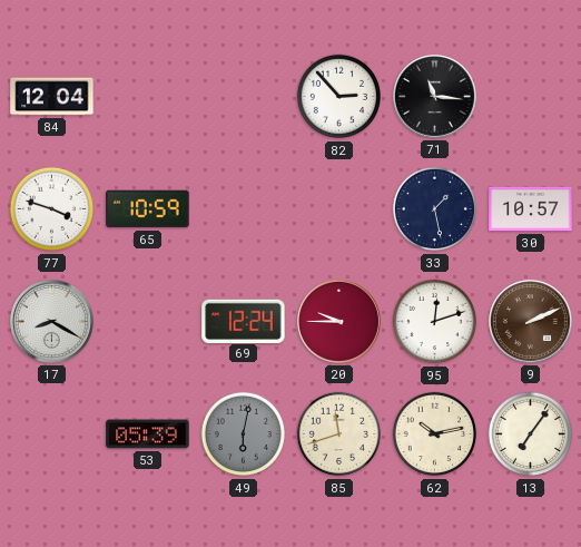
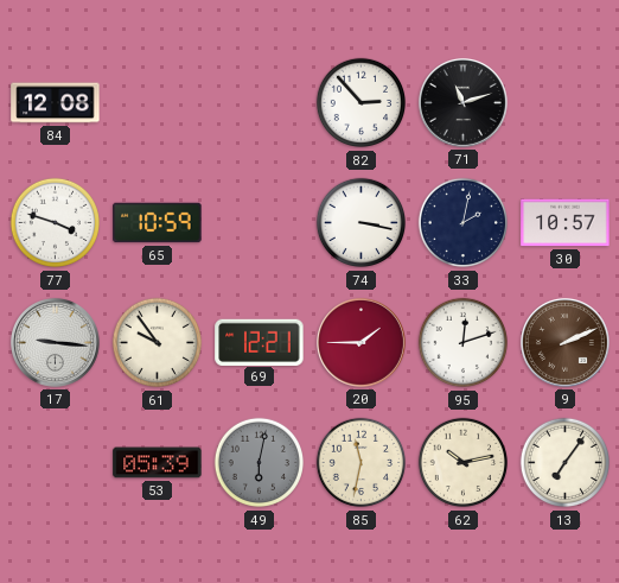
84: 12:04 -> 12:08
71: 11:16 -> 11:12
74: none -> 3:17
33: 1:28 -> 2:02
17: 8:20 -> 9:16
61: none -> 9:54
69: 12:24 -> 12:21
20: 9:45 -> 1:45
85: 11:42 -> 11:32
